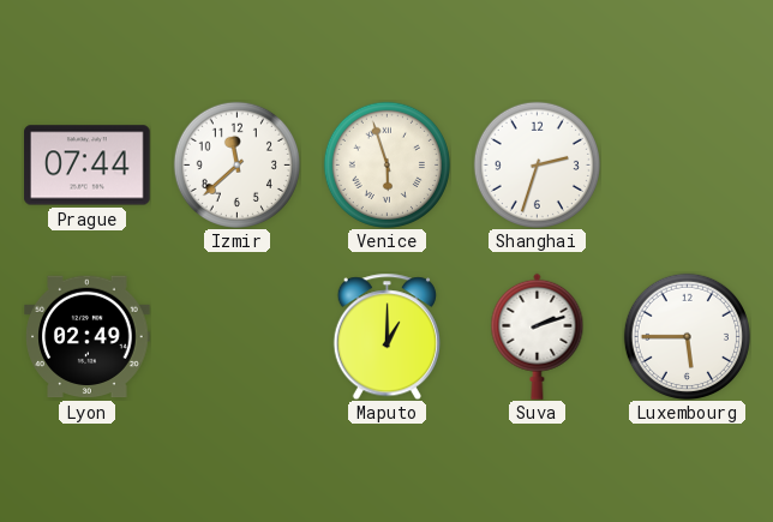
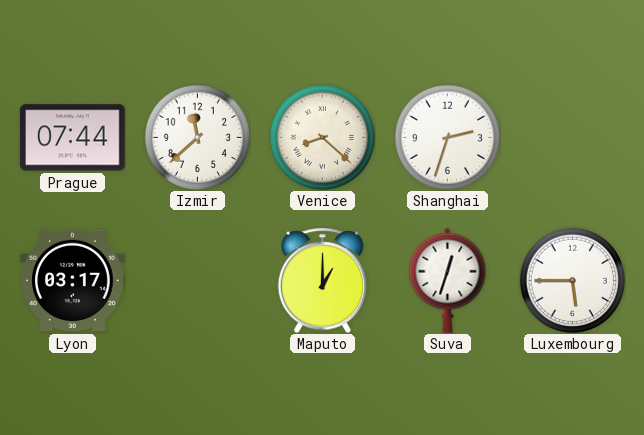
Venice: 5:57 -> 8:22
Lyon: 02:49 -> 03:17
Suva: 2:12 -> 12:33
